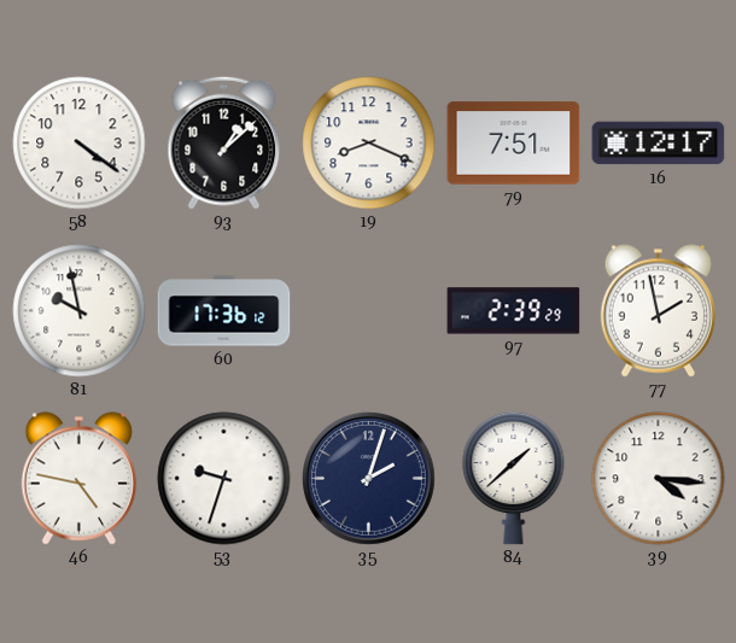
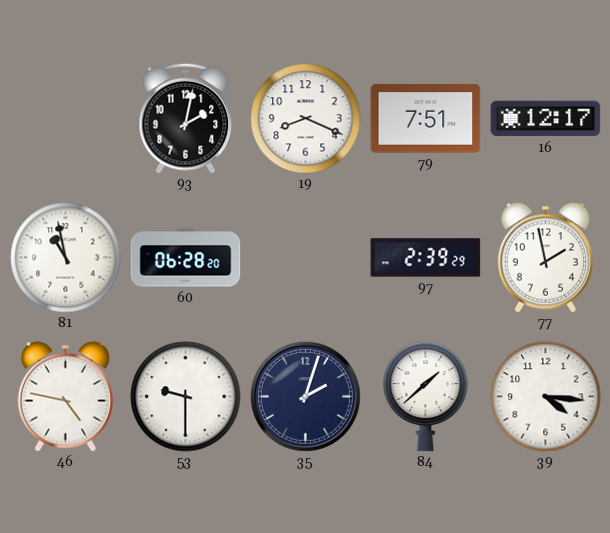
58: 4:21 -> none
93: 1:08 -> 2:02
81: 9:58 -> 10:58
60: 17:36 -> 06:28
53: 9:33 -> 9:30
